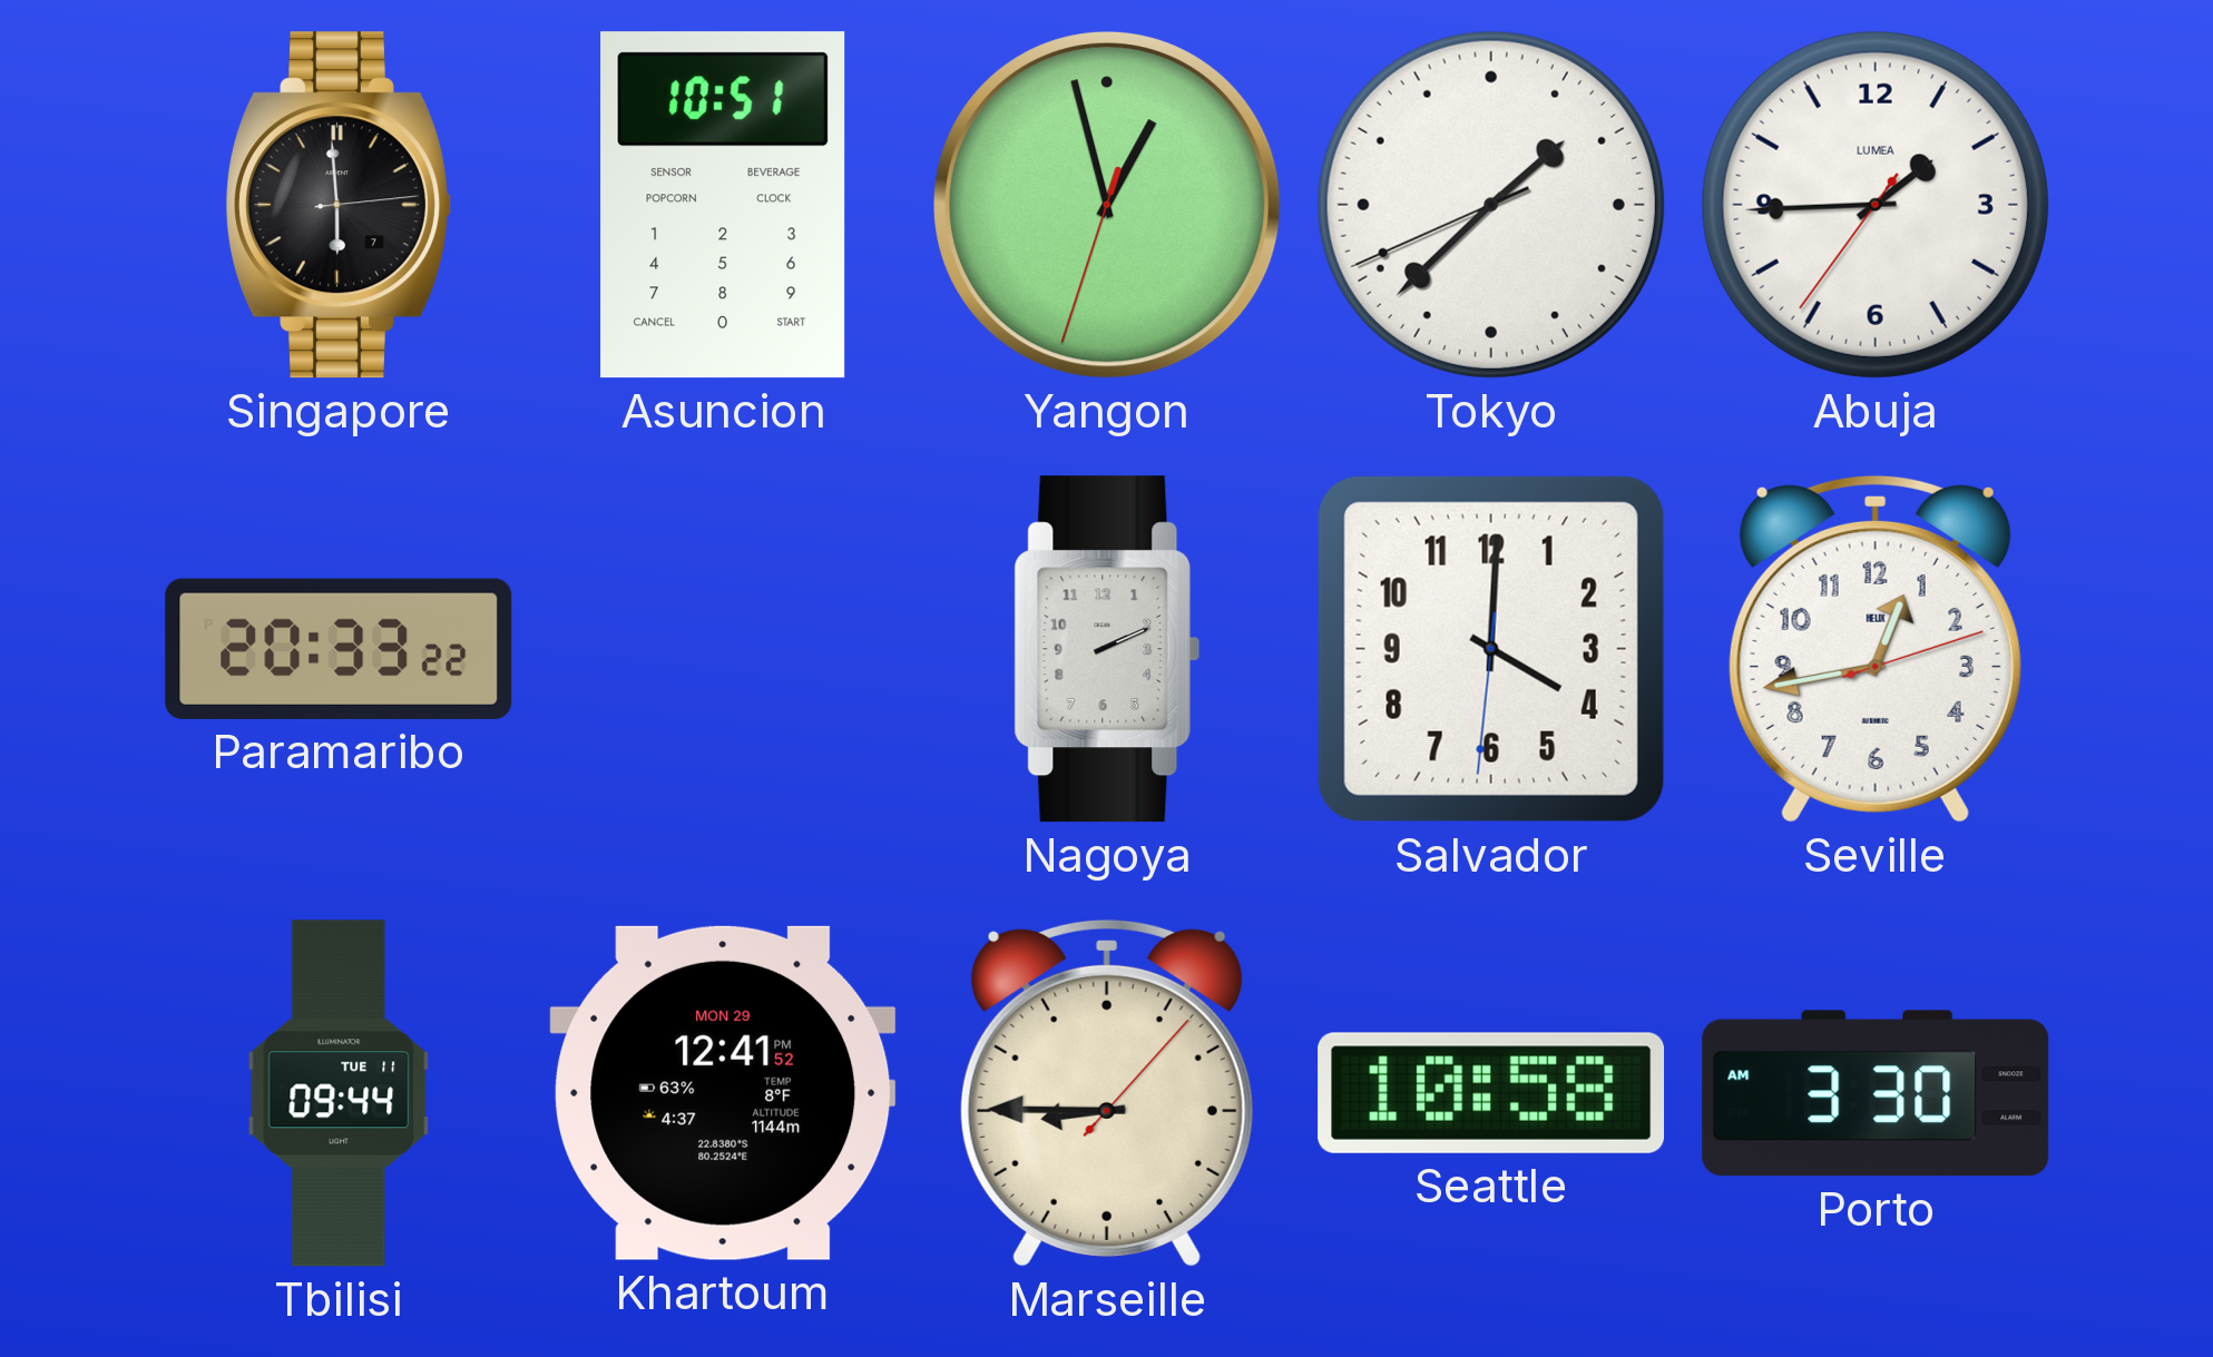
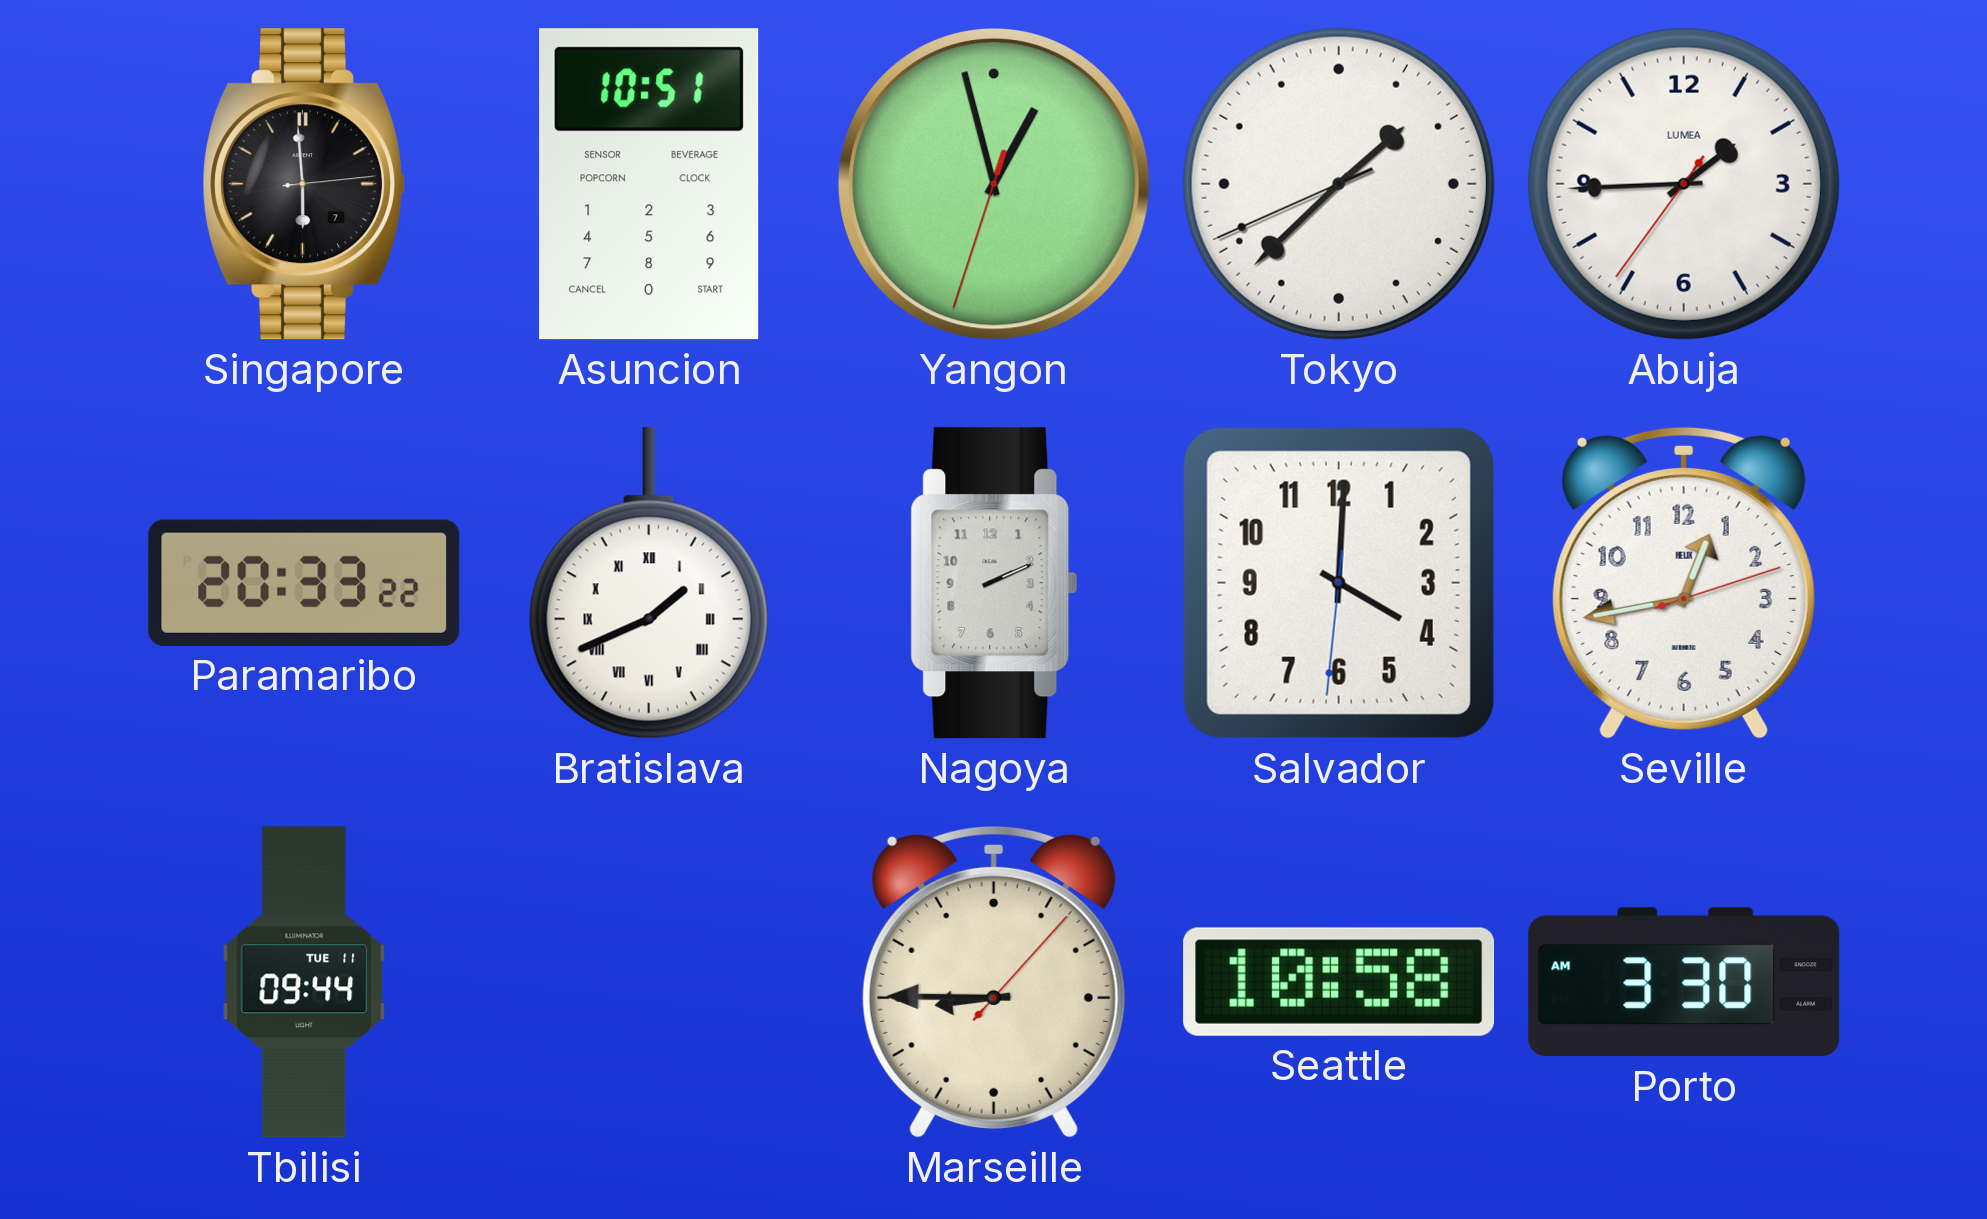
Bratislava: none -> 1:41
Khartoum: 12:41 -> none
